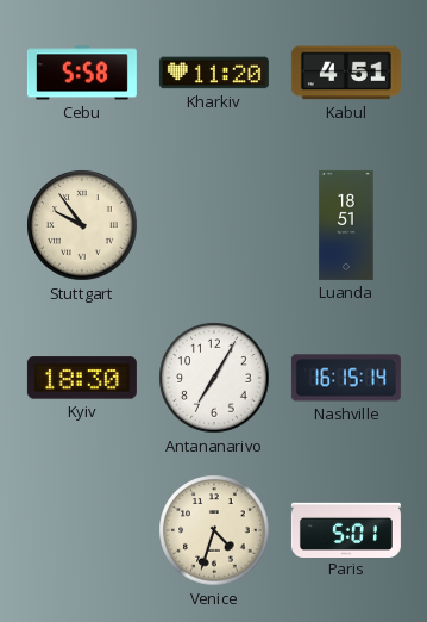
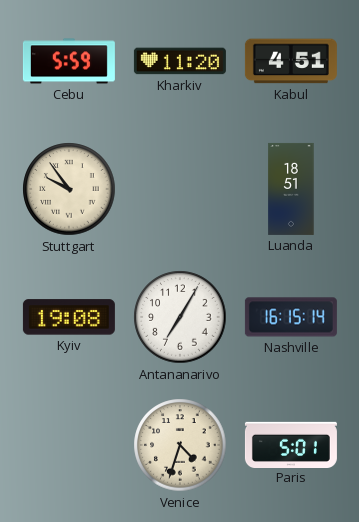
Cebu: 5:58 -> 5:59
Kyiv: 18:30 -> 19:08
